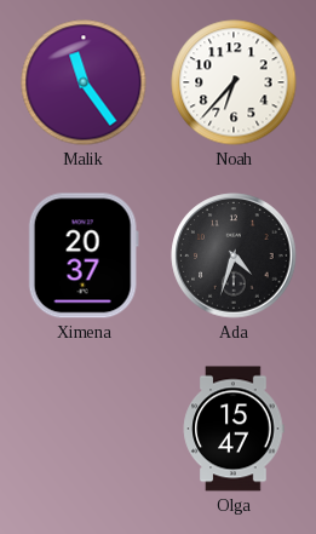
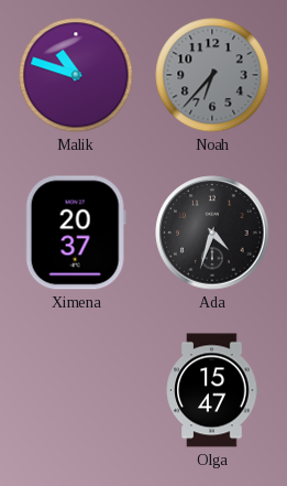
Malik: 11:24 -> 10:48
Noah dial: white -> grey
